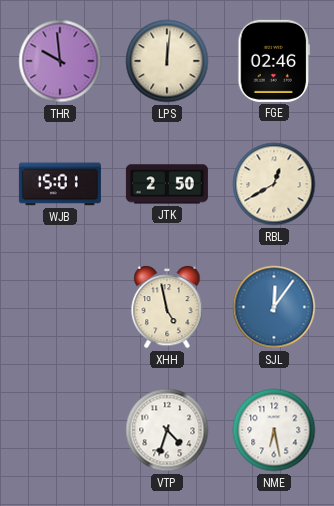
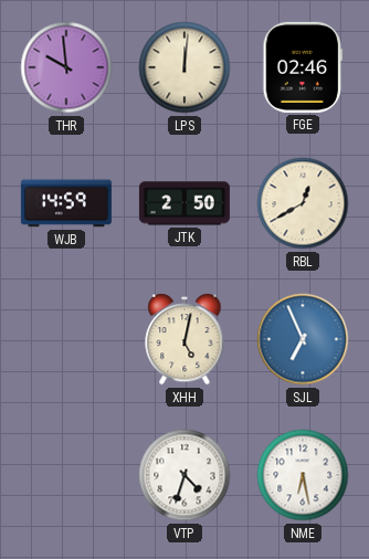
WJB: 15:01 -> 14:59
XHH: 4:58 -> 5:02
SJL: 12:06 -> 6:56
